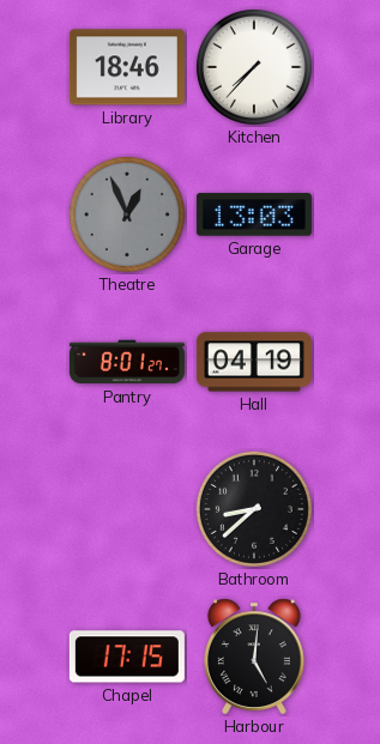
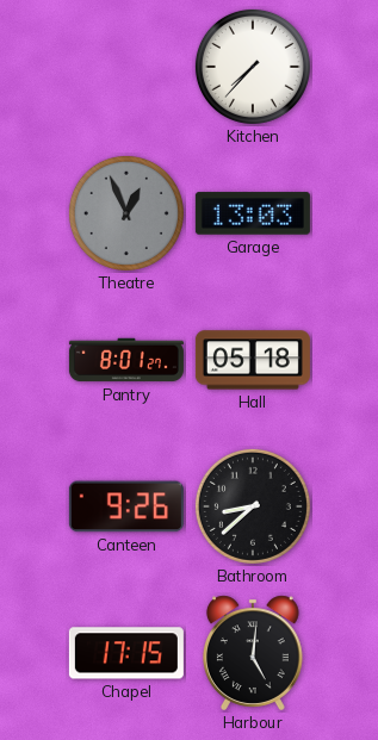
Library: 18:46 -> none
Hall: 04:19 -> 05:18
Canteen: none -> 9:26
